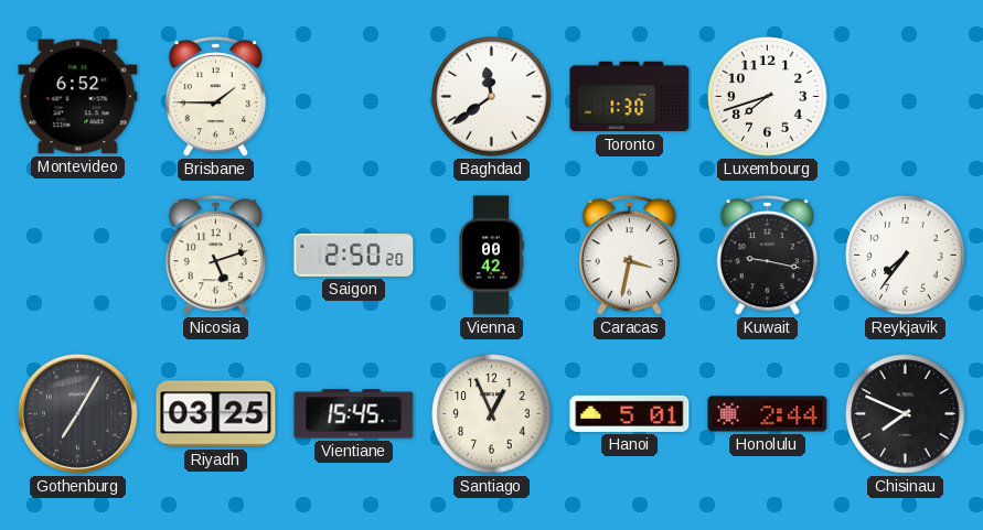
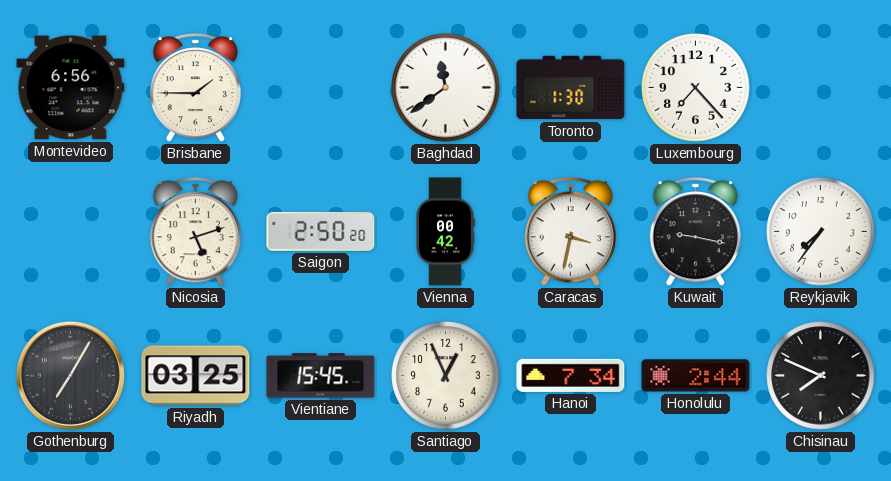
Montevideo: 6:52 -> 6:56
Luxembourg: 7:42 -> 7:23
Hanoi: 5:01 -> 7:34
